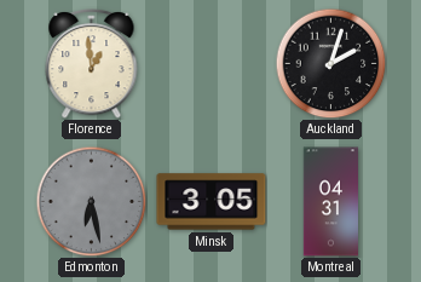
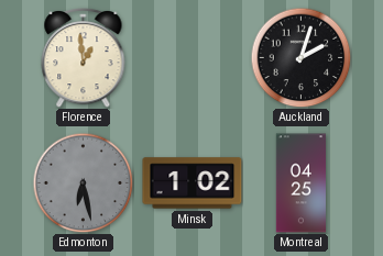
Minsk: 3:05 -> 1:02
Montreal: 04:31 -> 04:25
